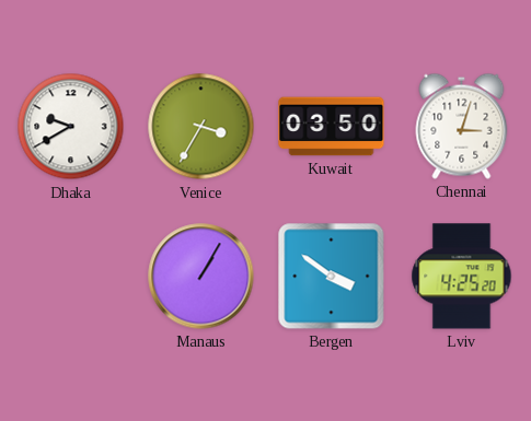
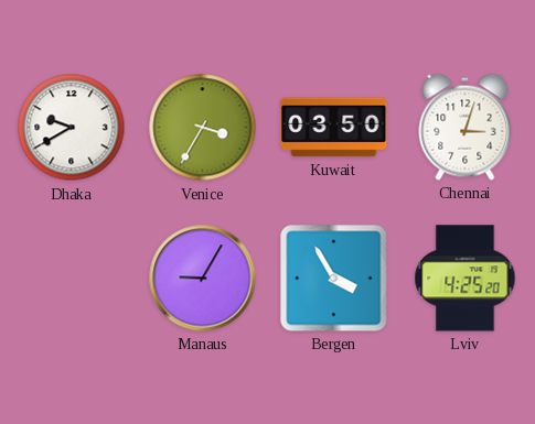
Manaus: 1:05 -> 9:05
Bergen: 3:51 -> 3:55
